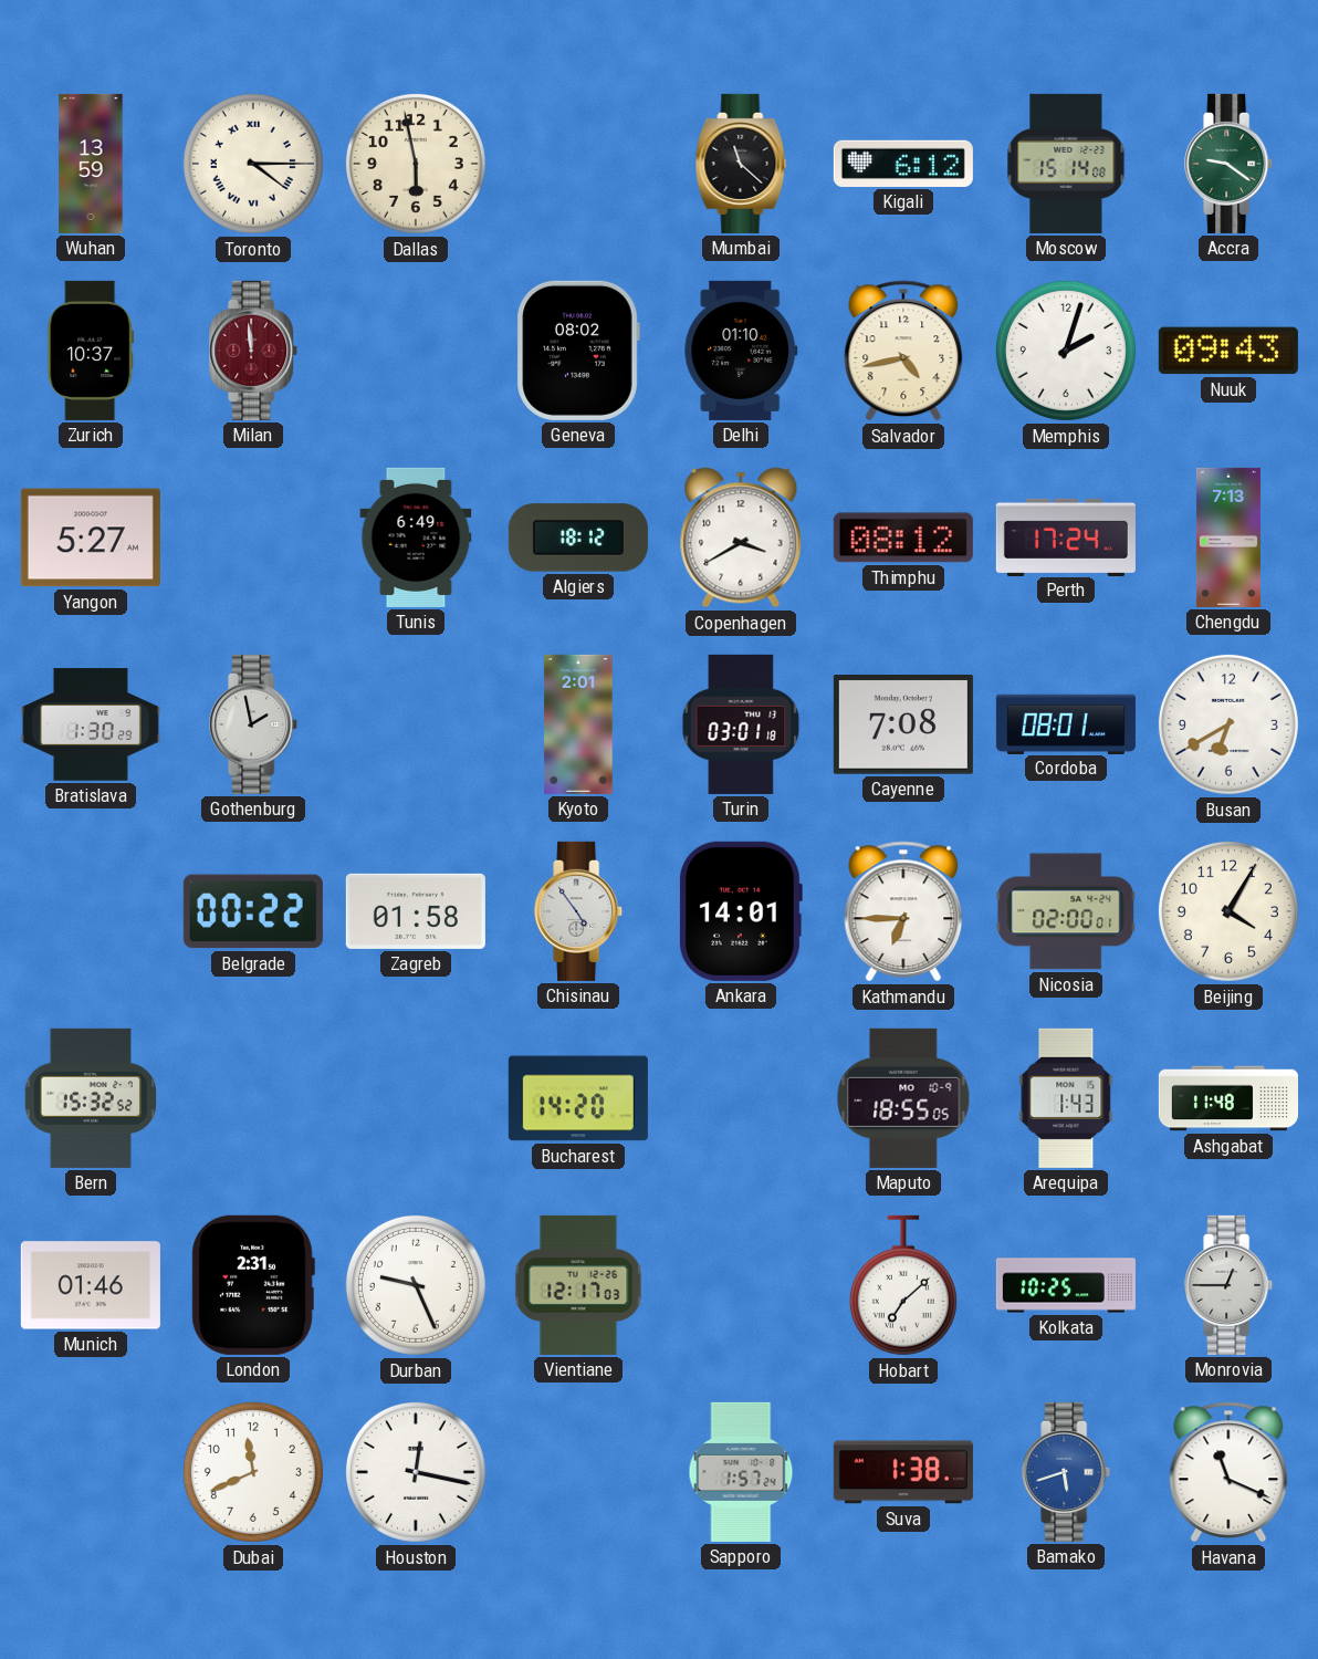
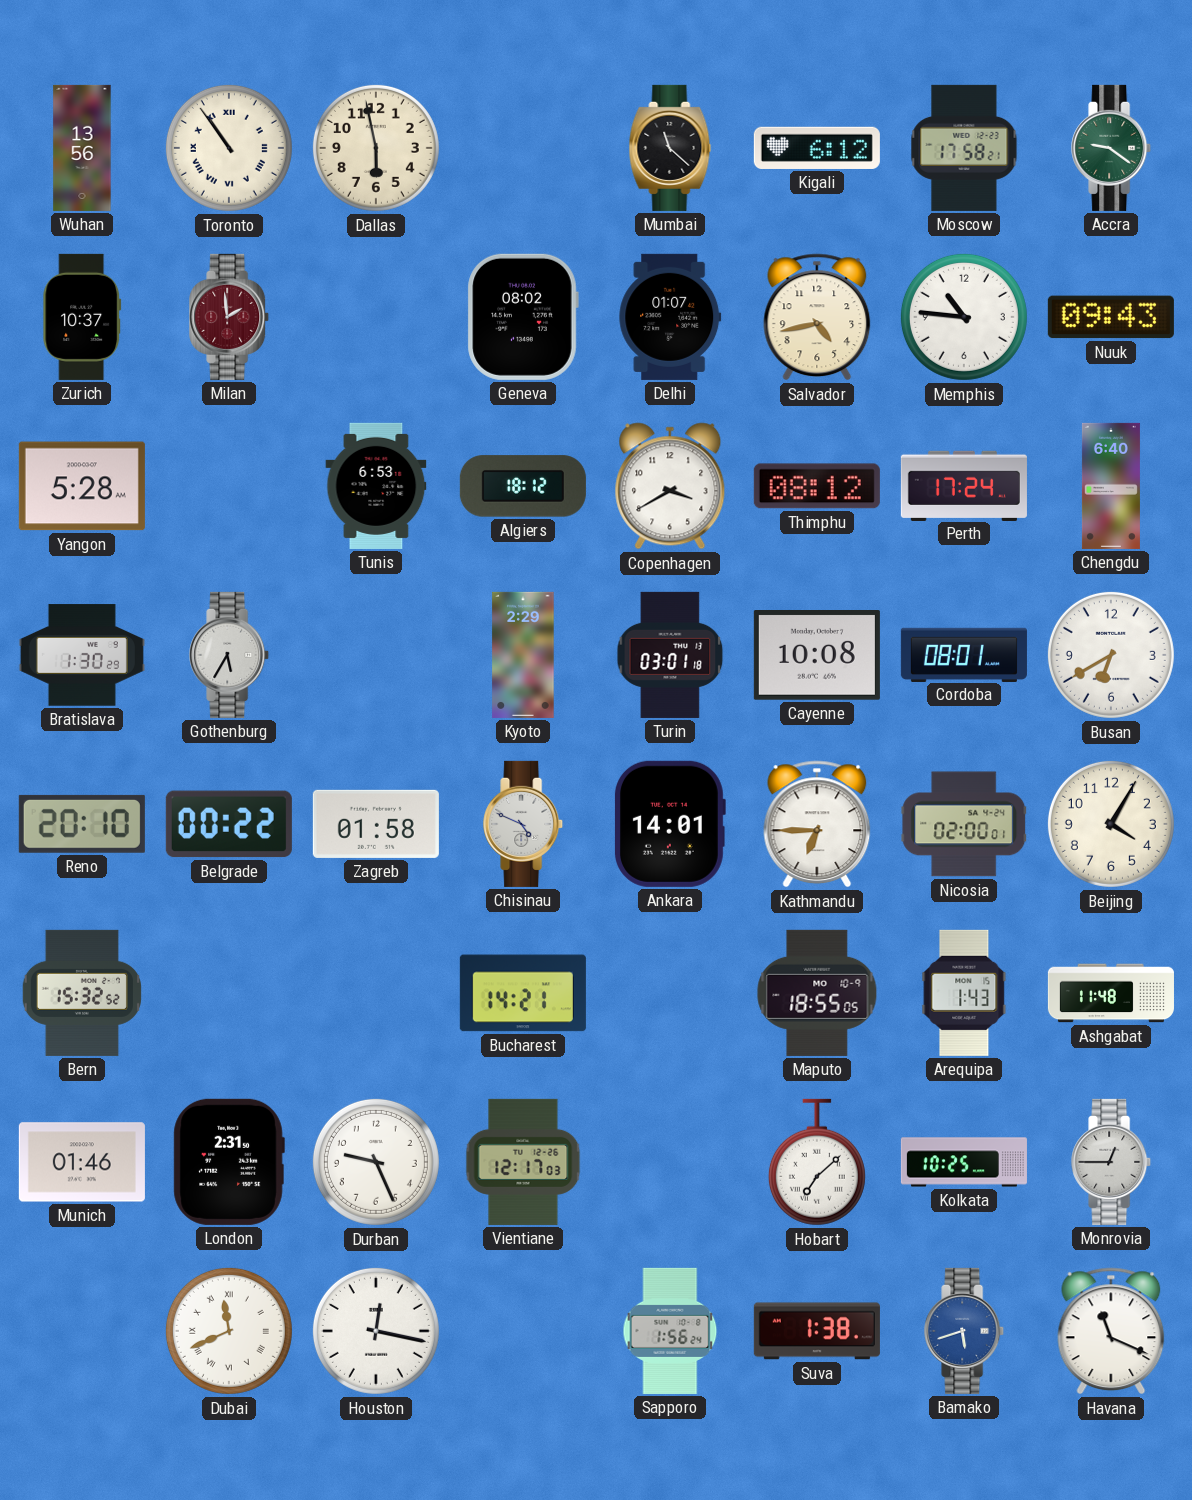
Wuhan: 13:59 -> 13:56
Toronto: 4:15 -> 10:54
Moscow: 15:14 -> 17:58
Milan: 11:59 -> 1:59
Delhi: 01:10 -> 01:07
Memphis: 2:03 -> 10:46
Yangon: 5:27 -> 5:28
Tunis: 6:49 -> 6:53
Chengdu: 7:13 -> 6:40
Gothenburg: 1:58 -> 5:35
Kyoto: 2:01 -> 2:29
Cayenne: 7:08 -> 10:08
Reno: none -> 20:10
Chisinau: 4:54 -> 4:49
Bucharest: 14:20 -> 14:21
Dubai numerals: Arabic -> Roman
Sapporo: 1:57 -> 1:56
